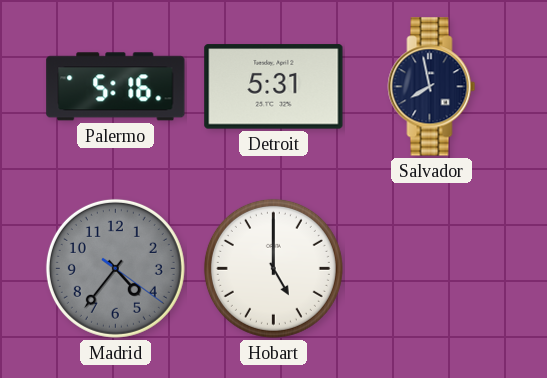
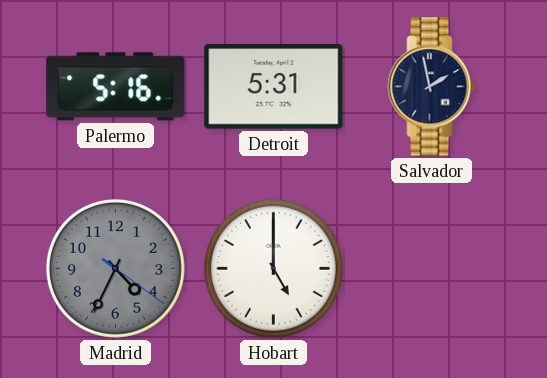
Salvador: 7:58 -> 1:58
Madrid: 4:36 -> 4:34
